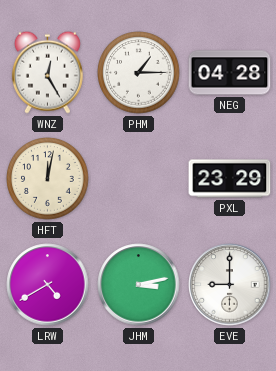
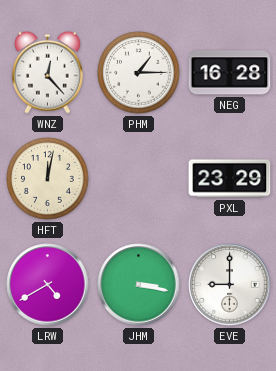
WNZ: 12:25 -> 12:23
NEG: 04:28 -> 16:28
JHM: 3:13 -> 3:17
